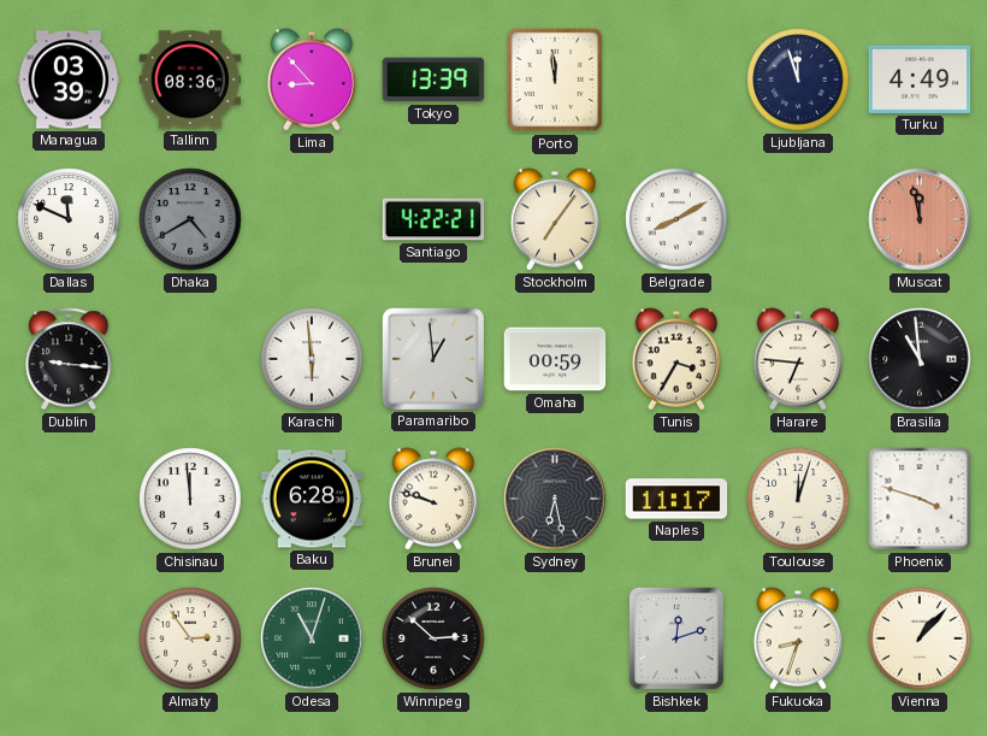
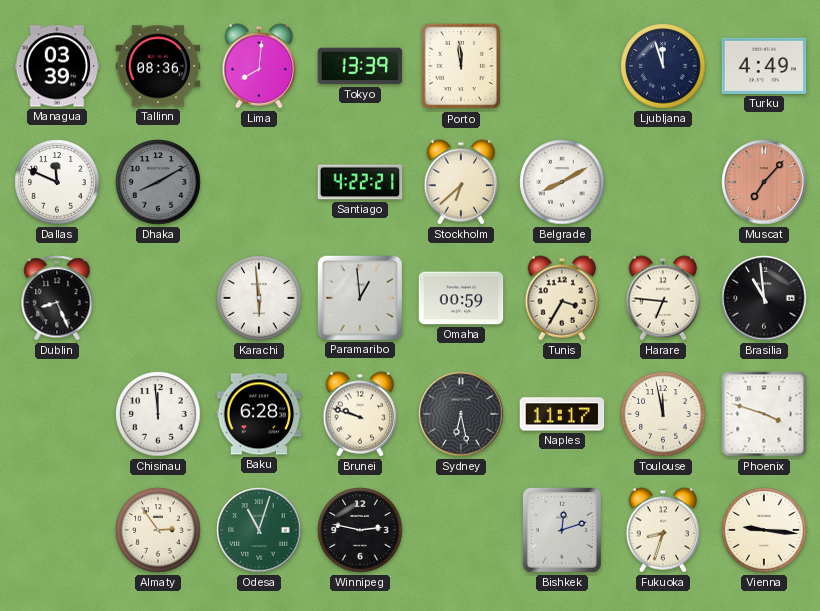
Lima: 8:53 -> 8:01
Dhaka: 4:40 -> 8:10
Stockholm: 7:06 -> 6:38
Muscat: 11:58 -> 7:07
Dublin: 9:16 -> 8:26
Toulouse: 12:03 -> 11:58
Winnipeg: 2:52 -> 2:47
Vienna: 1:07 -> 9:16
